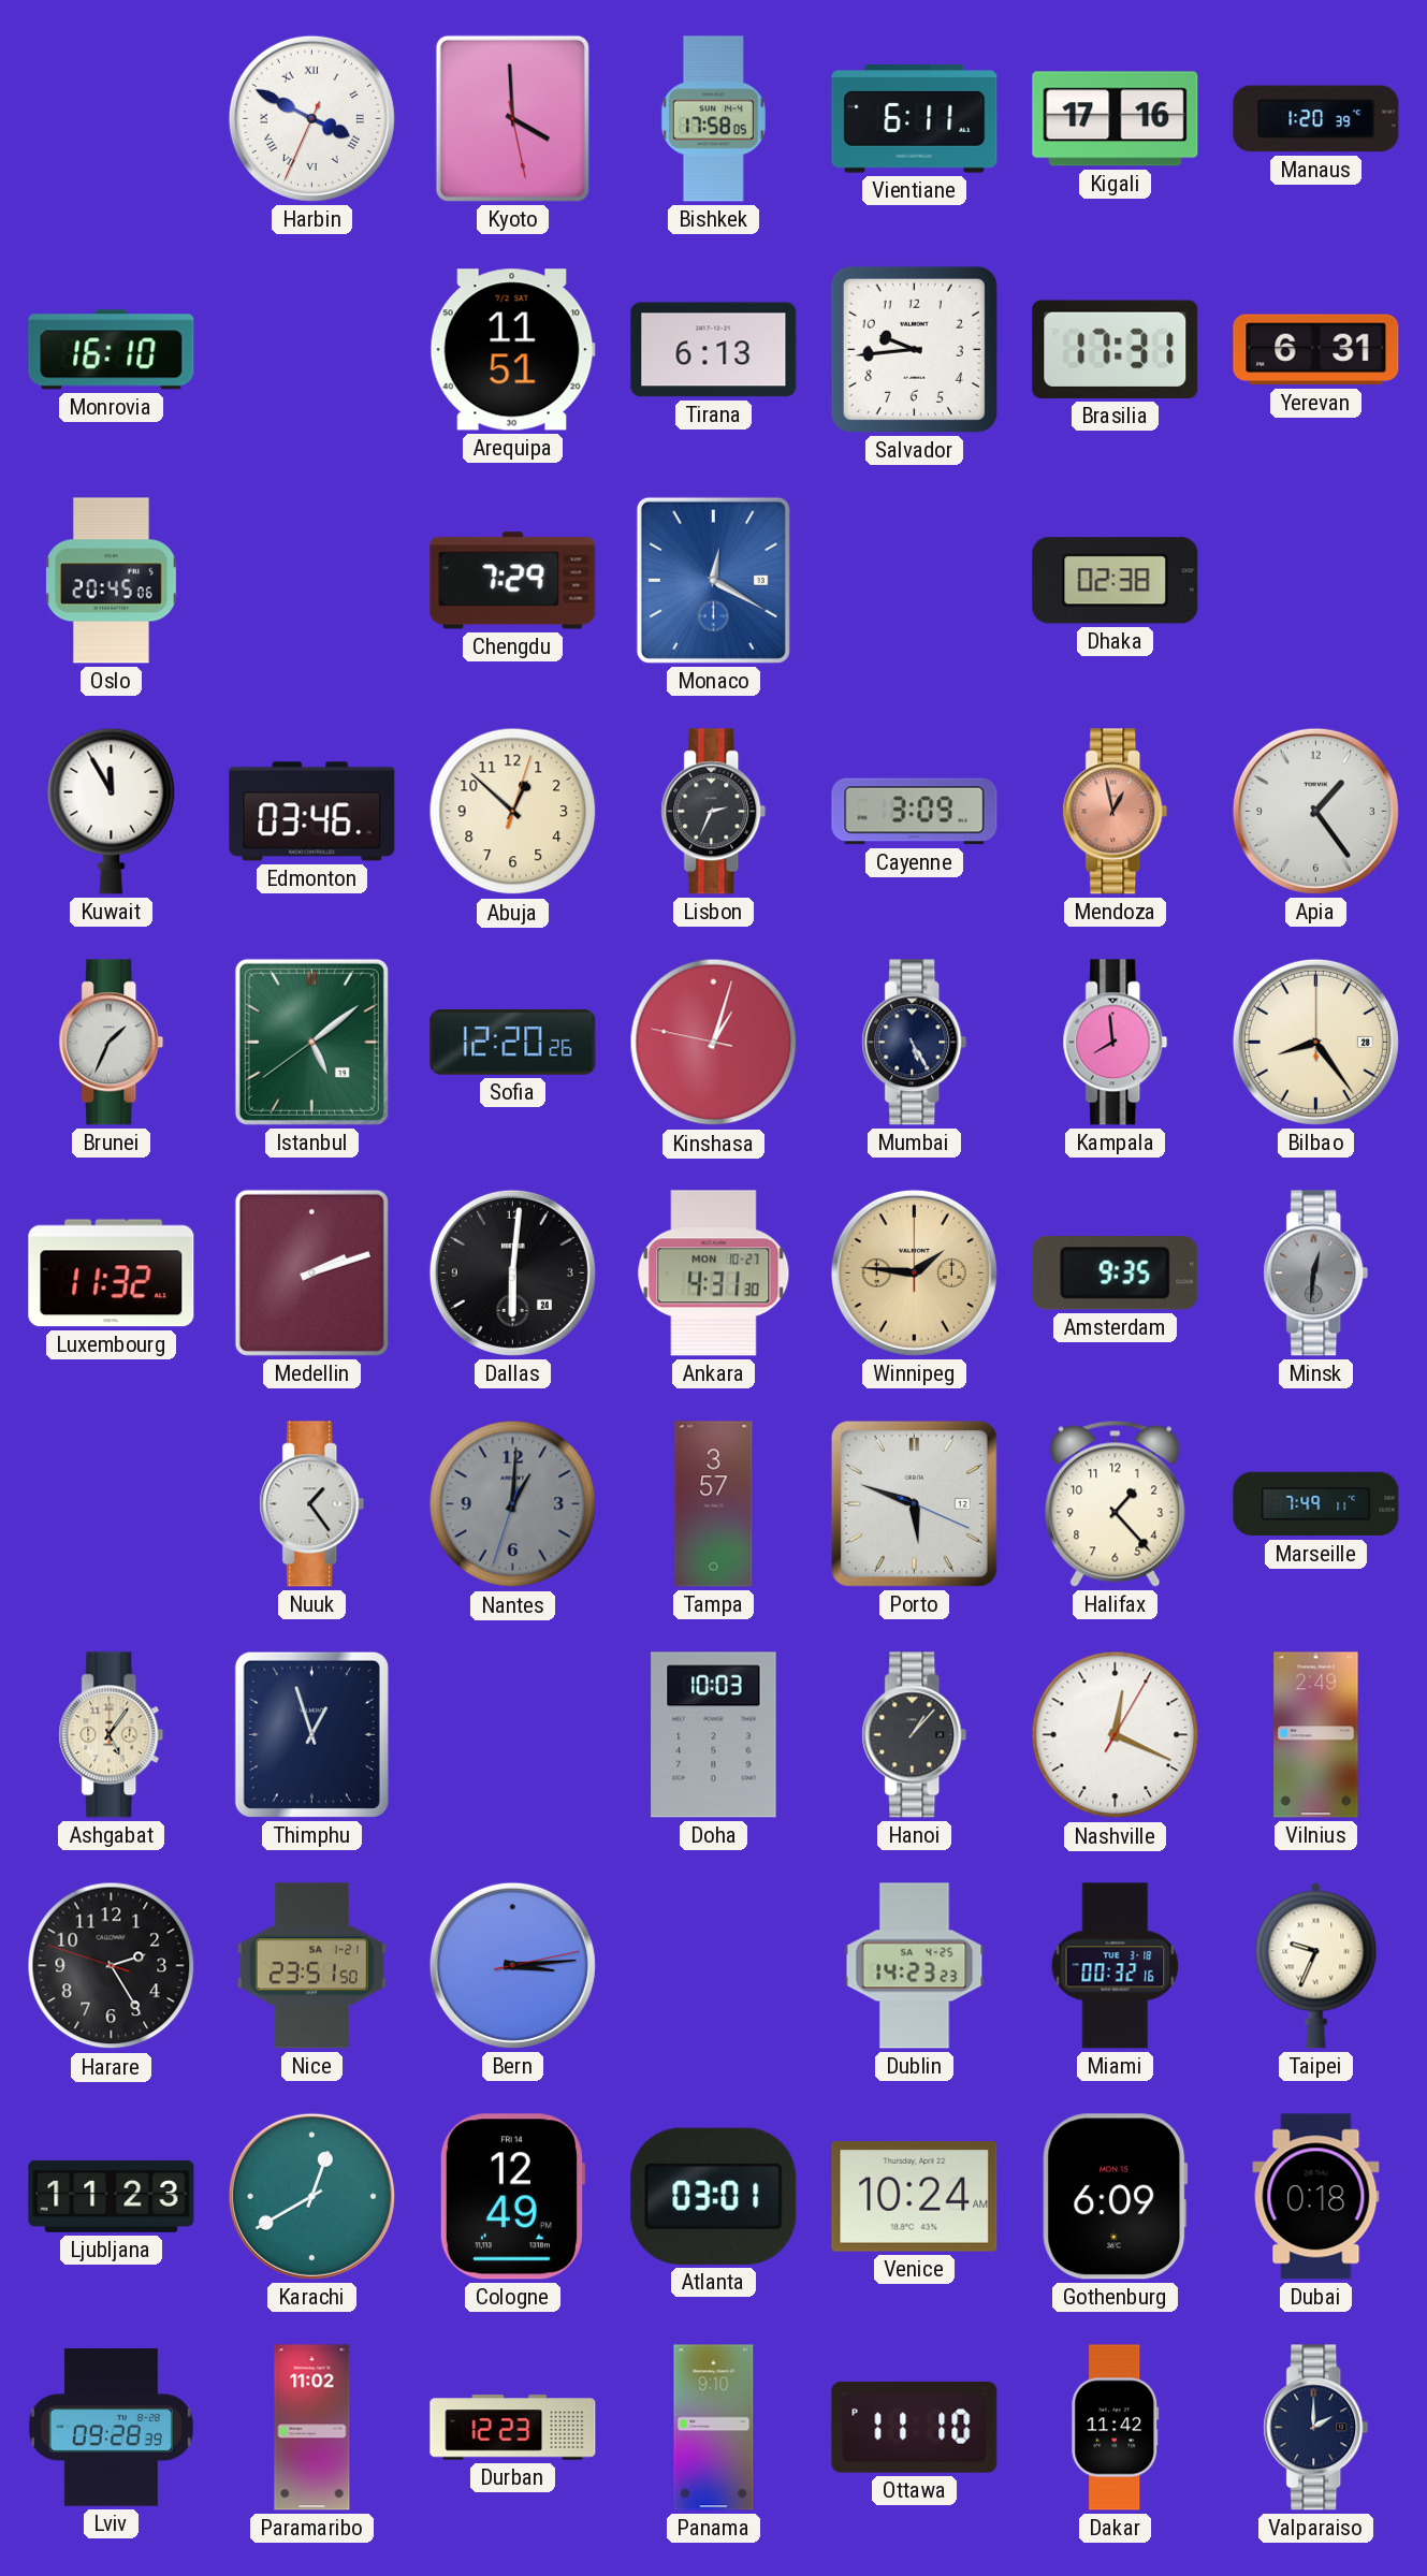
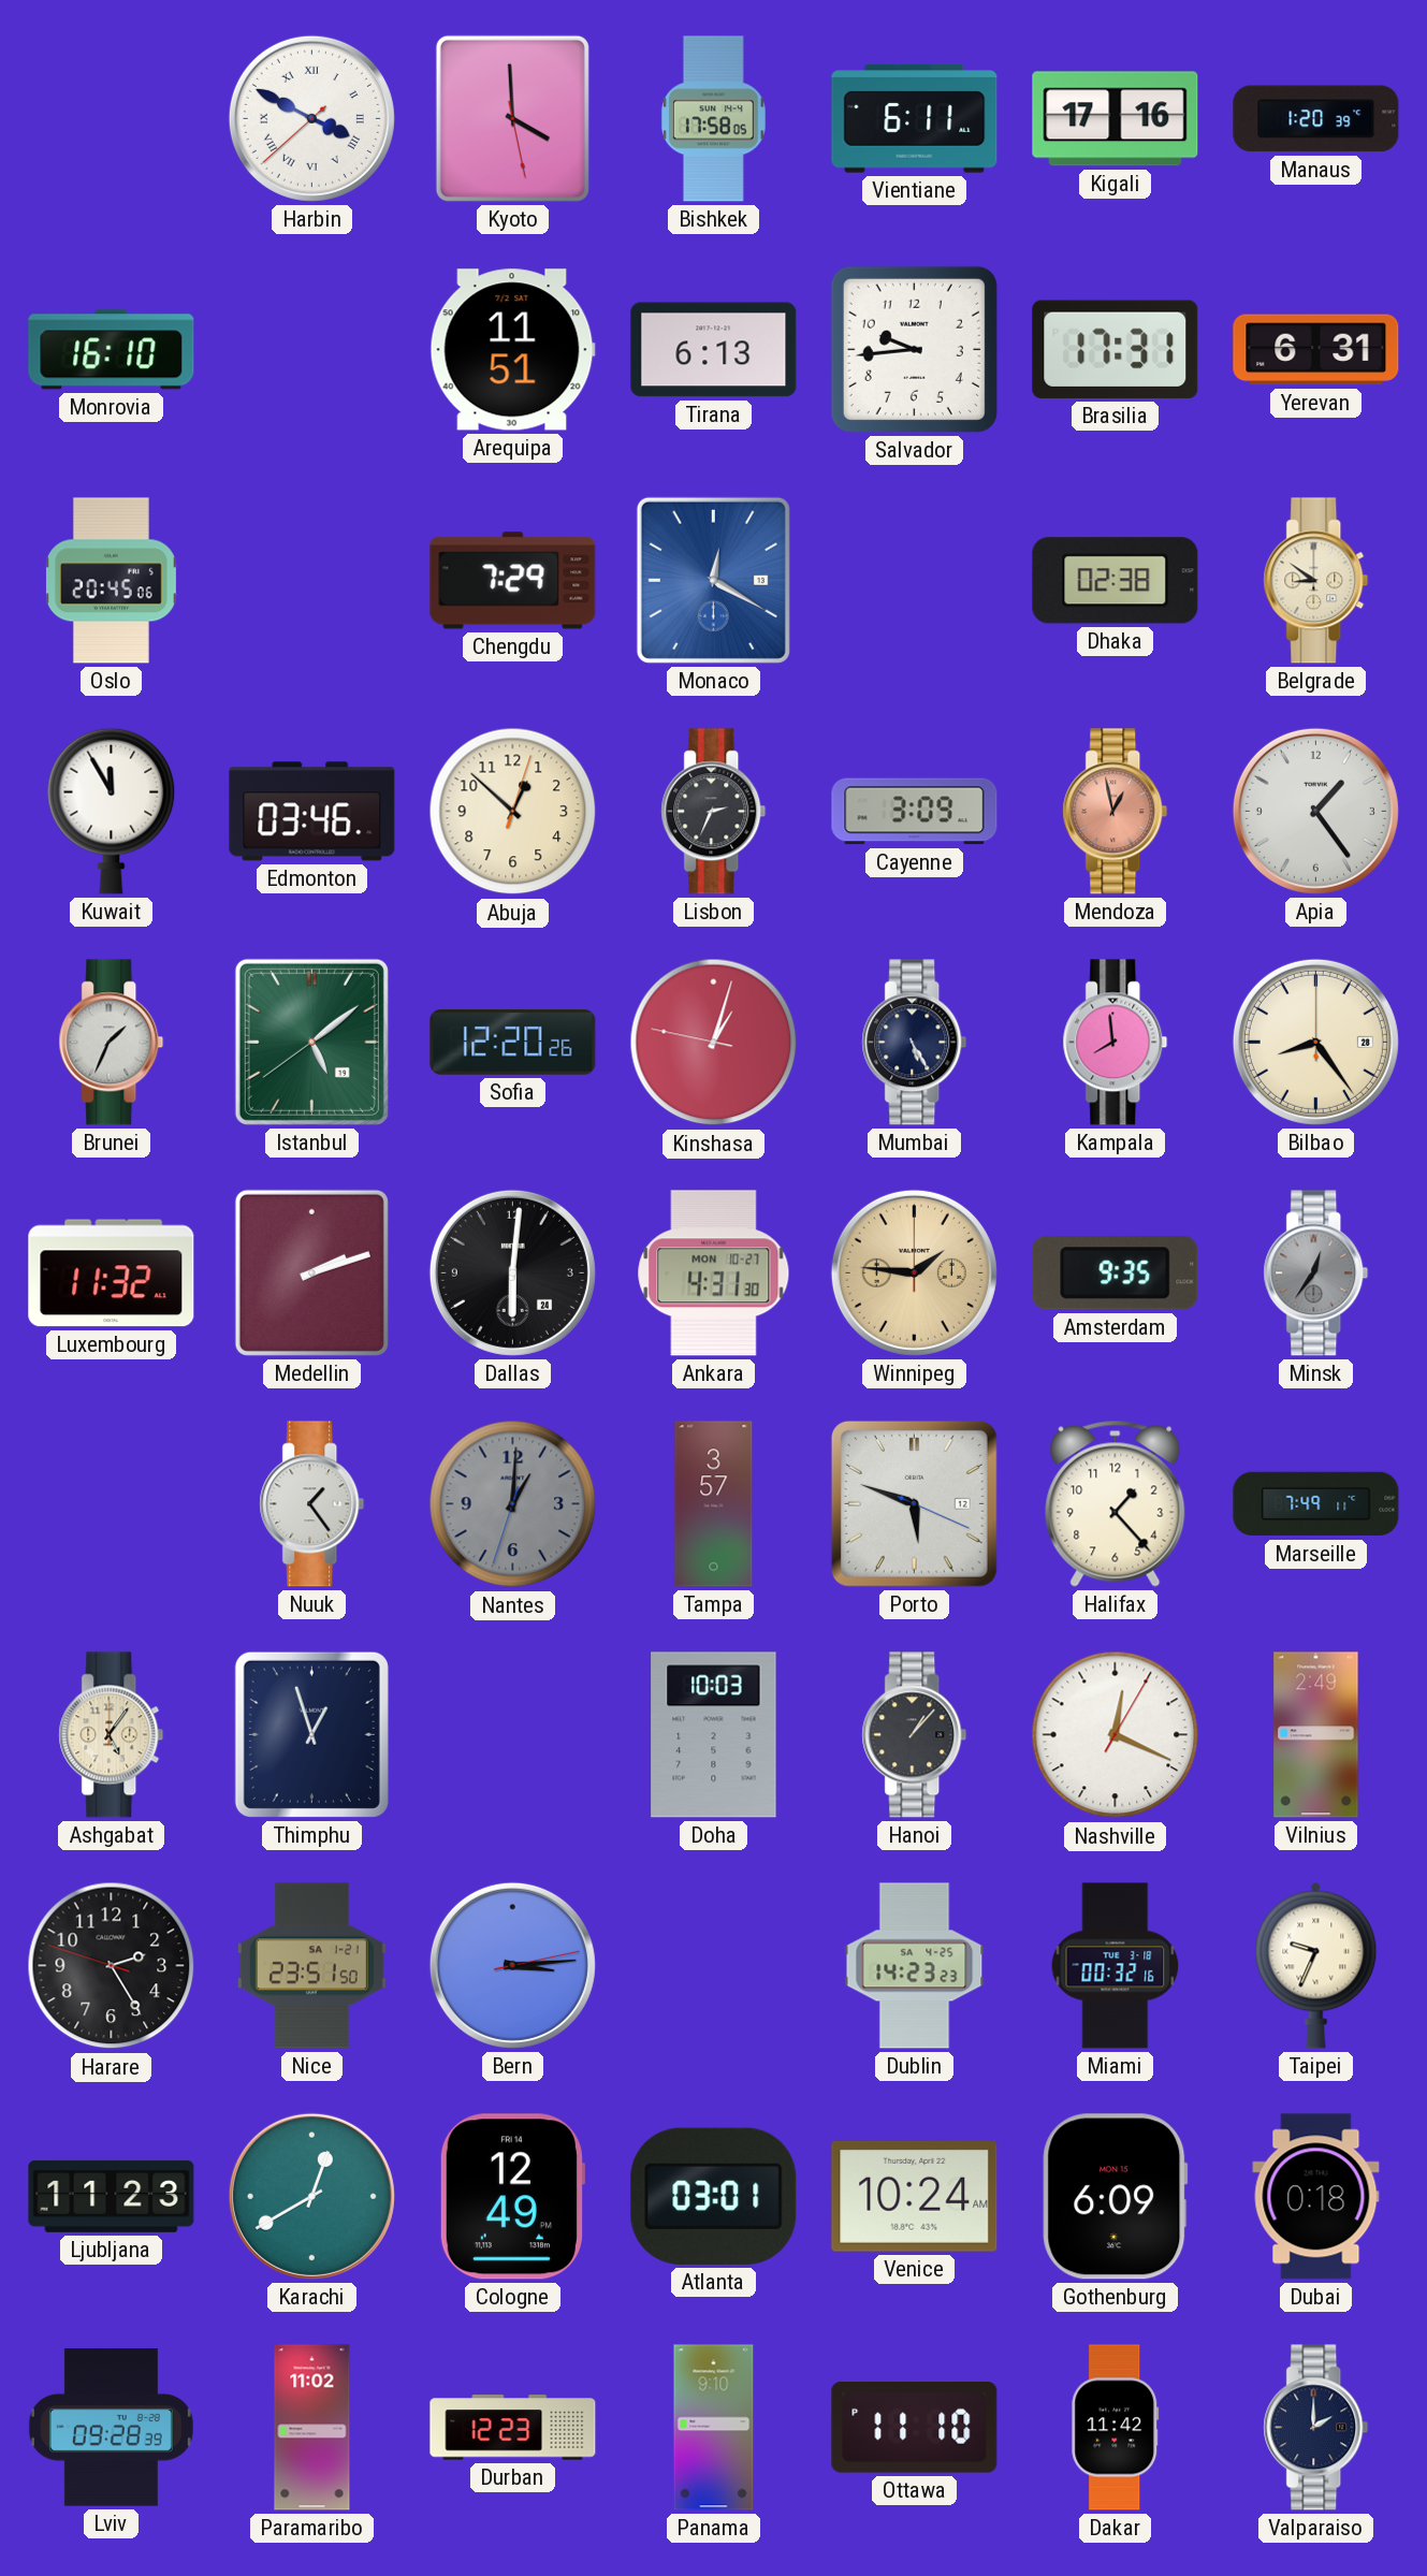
Harbin: 3:49:34 -> 3:49:38
Belgrade: none -> 8:51
Minsk: 12:31 -> 12:36
